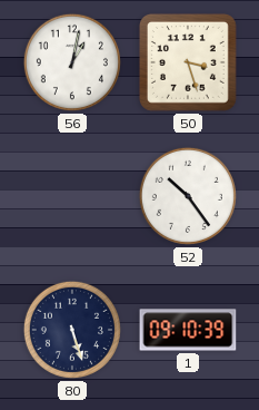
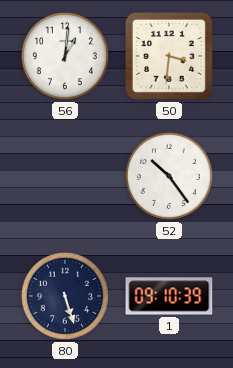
56: 1:02 -> 1:01
50: 3:27 -> 3:31
